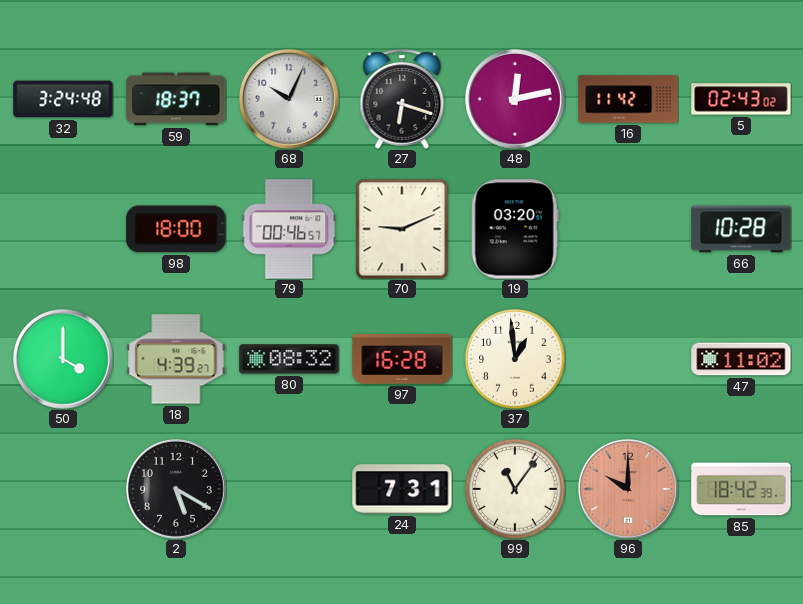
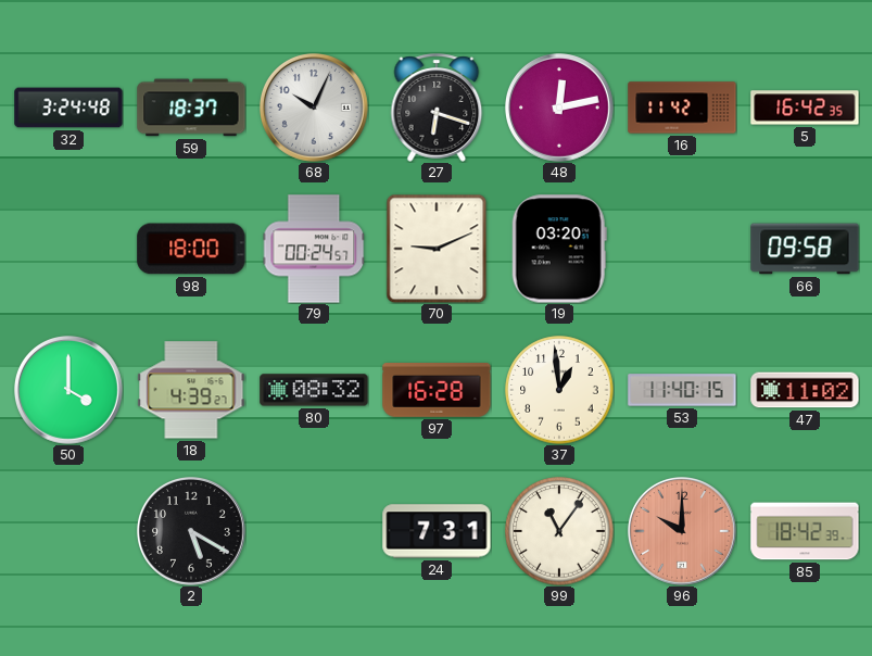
5: 02:43 -> 16:42
79: 00:46 -> 00:24
66: 10:28 -> 09:58
53: none -> 11:40
